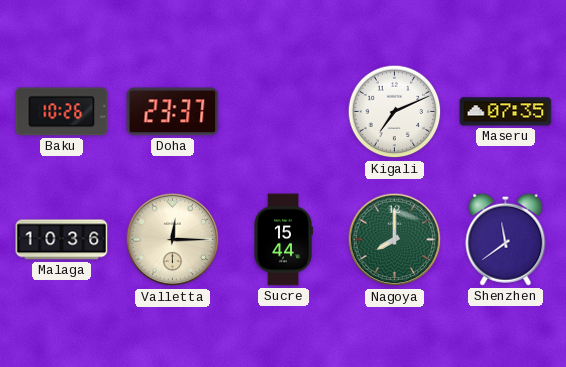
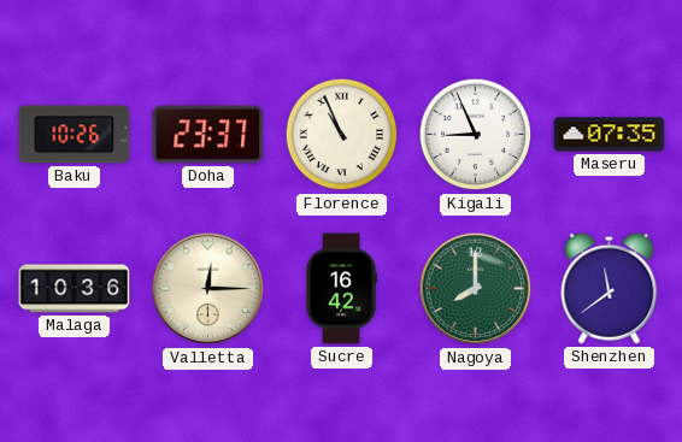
Florence: none -> 10:56
Kigali: 7:11 -> 8:56
Sucre: 15:44 -> 16:42
